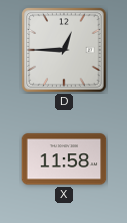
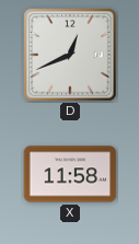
D: 12:45 -> 12:41
